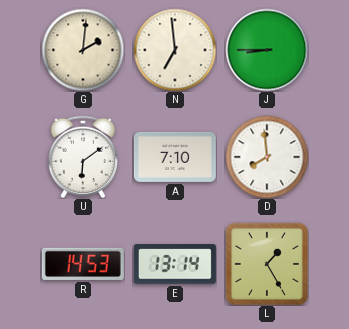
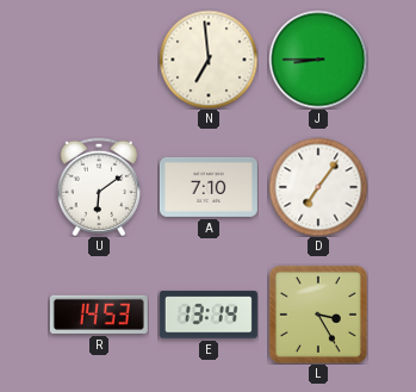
G: 2:01 -> none
D: 7:59 -> 7:06
L: 1:25 -> 3:25
